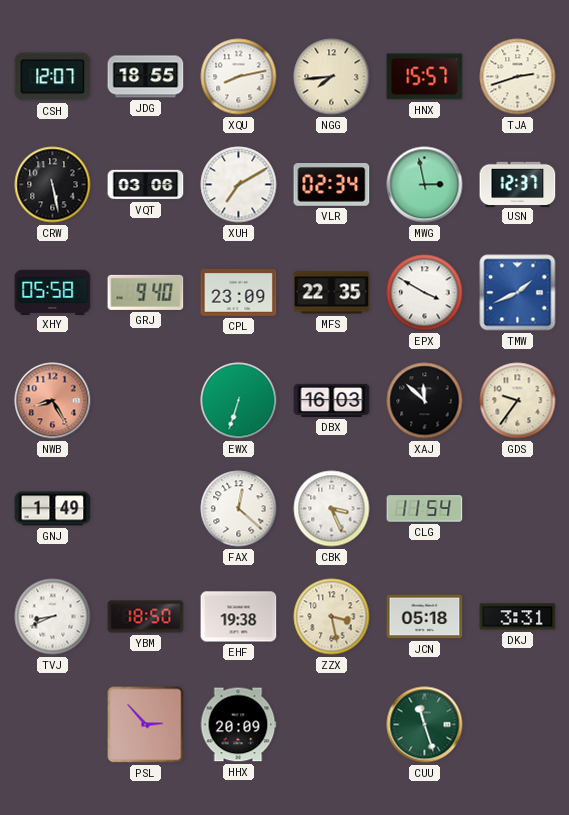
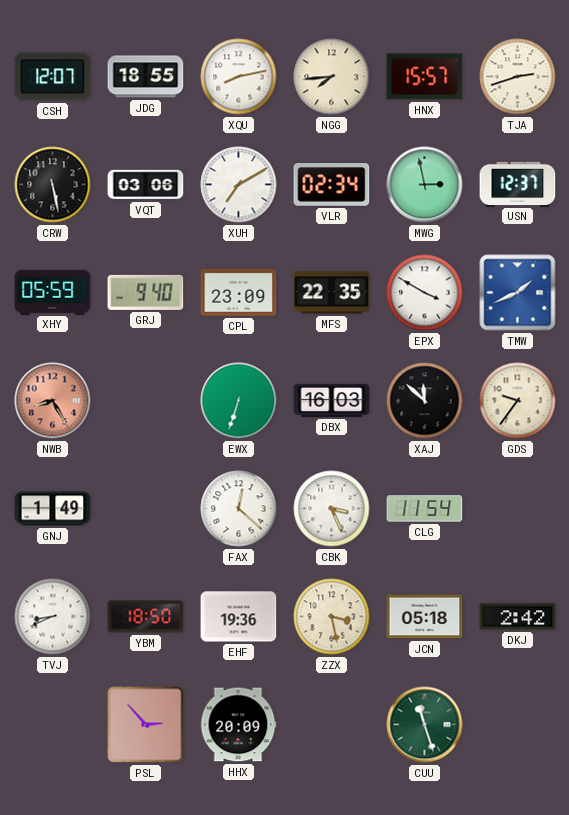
XHY: 05:58 -> 05:59
EHF: 19:38 -> 19:36
DKJ: 3:31 -> 2:42
